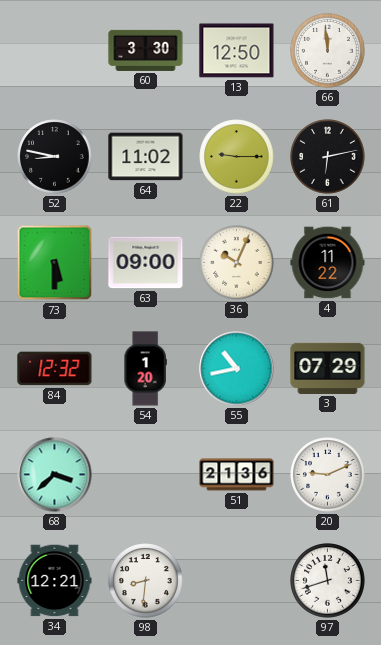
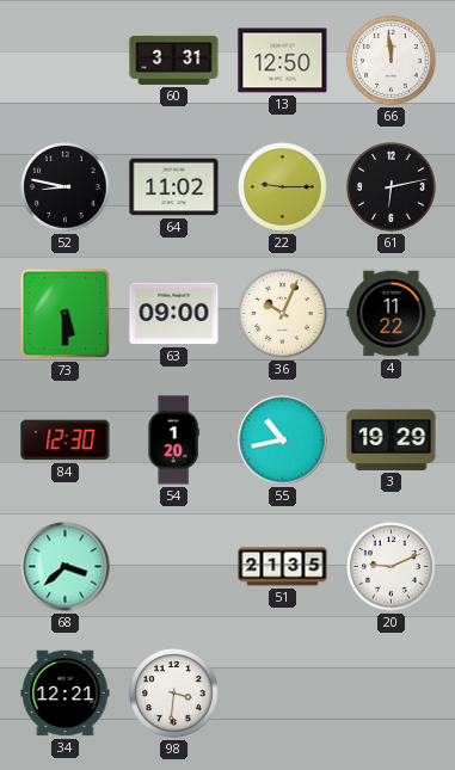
60: 3:30 -> 3:31
84: 12:32 -> 12:30
3: 07:29 -> 19:29
51: 21:36 -> 21:35
98: 8:31 -> 3:31
97: 11:42 -> none
